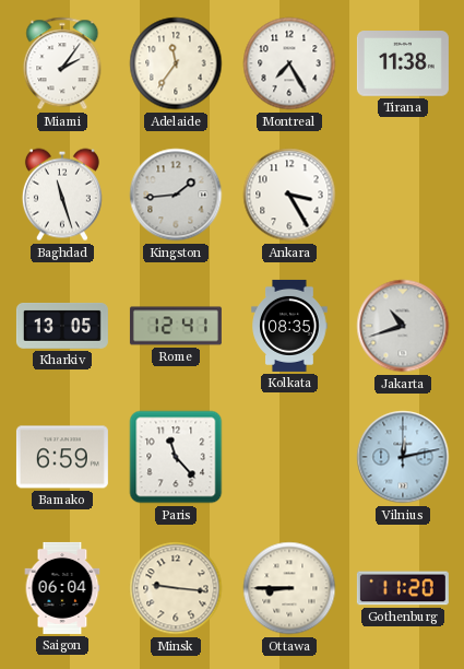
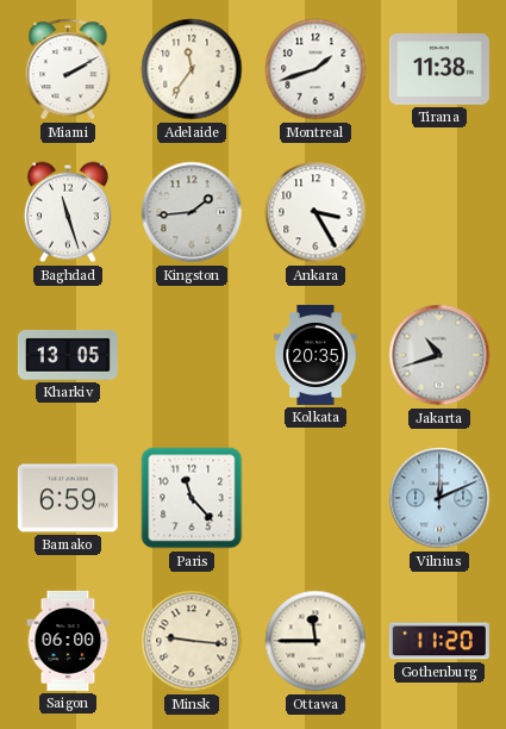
Miami: 2:06 -> 2:10
Montreal: 7:25 -> 1:42
Rome: 12:41 -> none
Kolkata: 08:35 -> 20:35
Vilnius: 12:13 -> 12:11
Saigon: 06:04 -> 06:00
Ottawa: 8:45 -> 11:45
